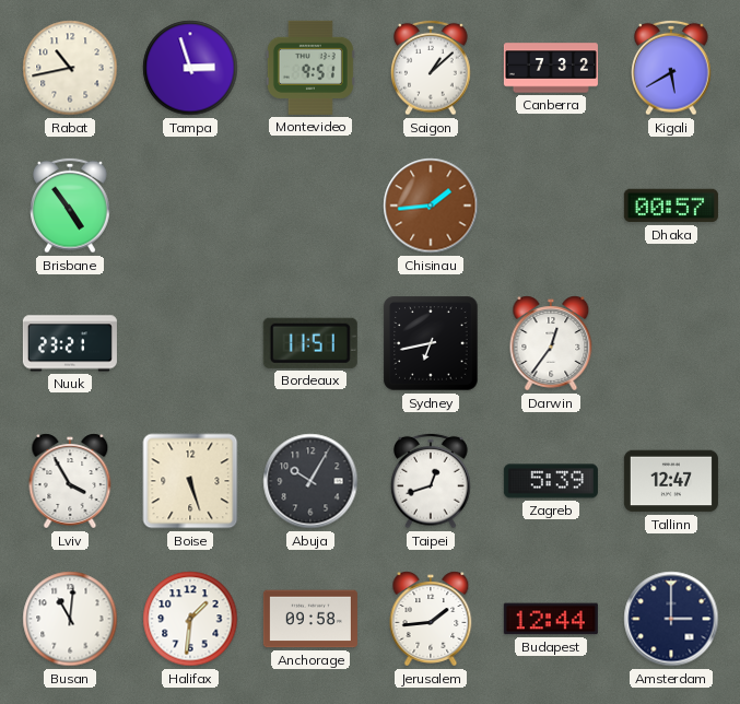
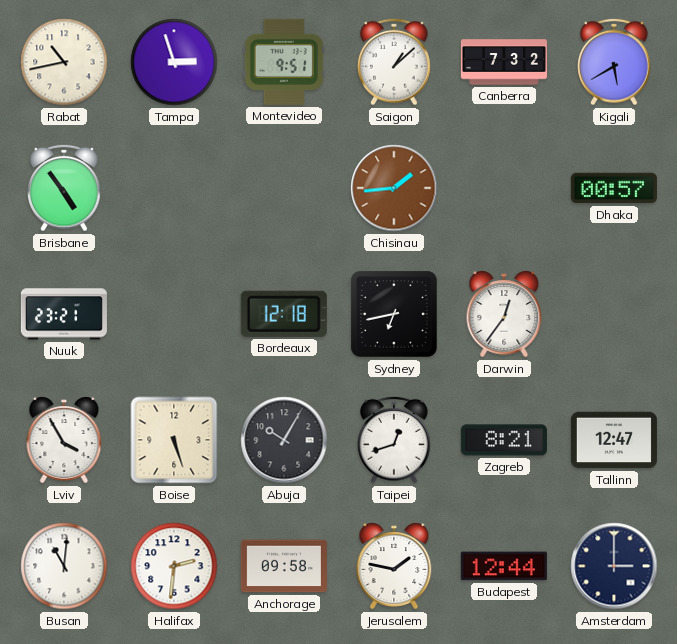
Bordeaux: 11:51 -> 12:18
Zagreb: 5:39 -> 8:21
Halifax: 1:31 -> 2:31
Jerusalem: 1:44 -> 1:47
